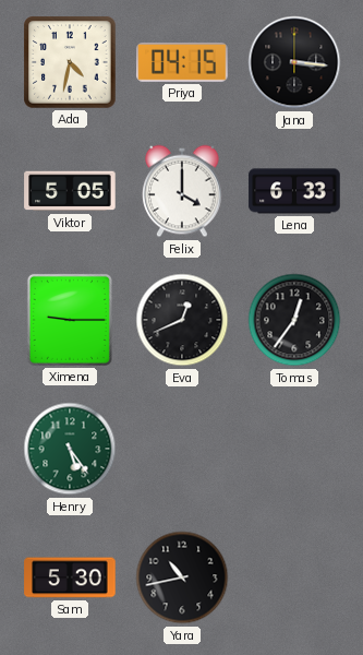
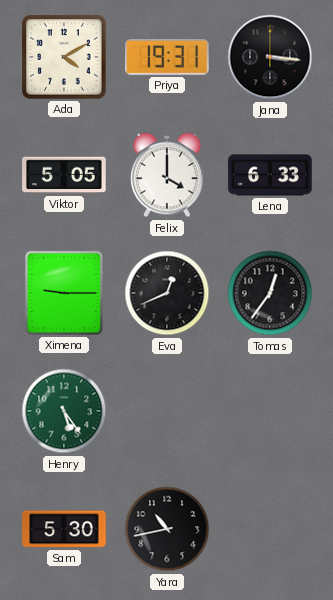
Ada: 4:32 -> 4:10
Priya: 04:15 -> 19:31
